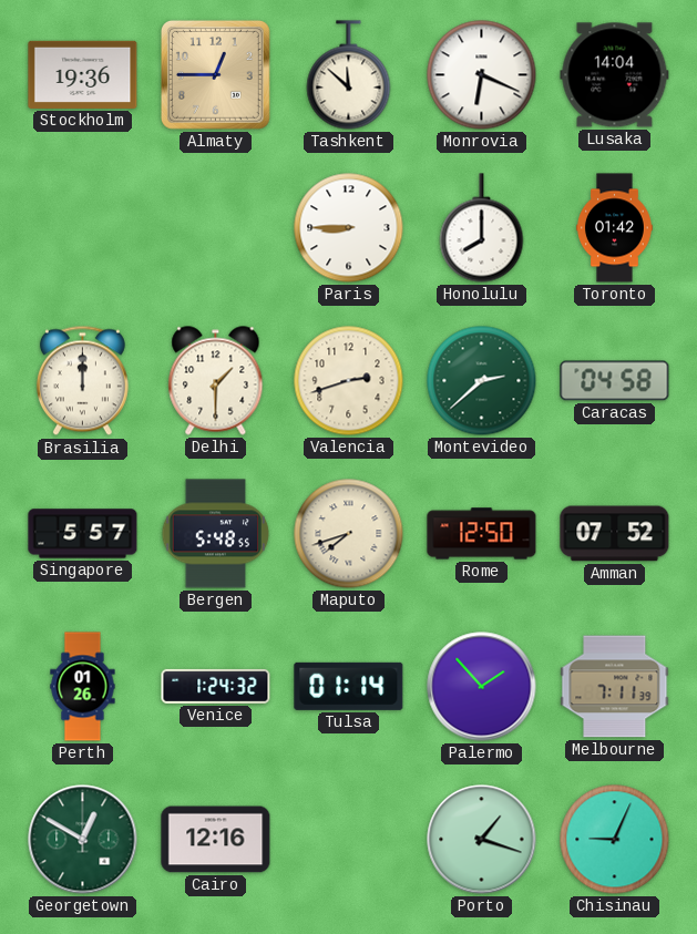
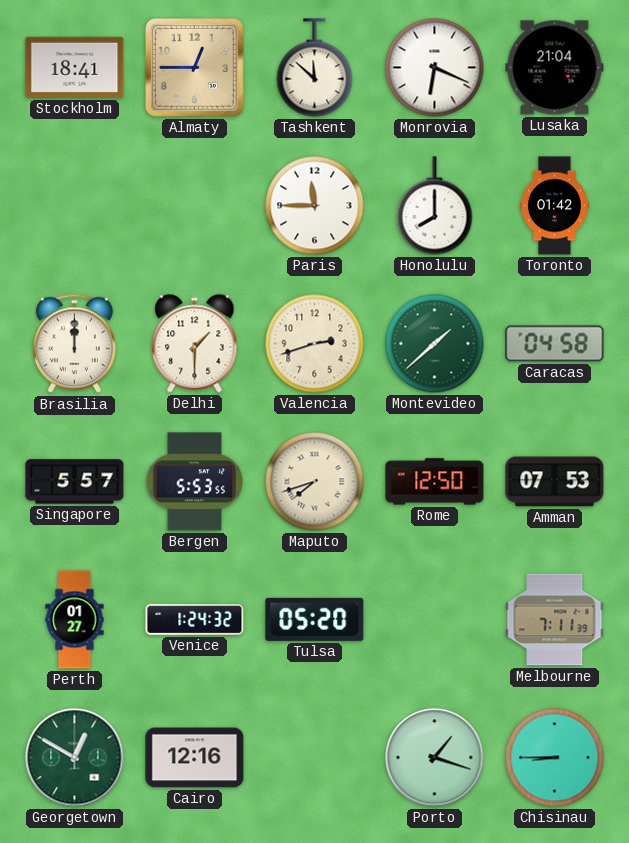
Stockholm: 19:36 -> 18:41
Lusaka: 14:04 -> 21:04
Paris: 8:45 -> 11:45
Montevideo: 2:38 -> 1:38
Bergen: 5:48 -> 5:53
Amman: 07:52 -> 07:53
Perth: 01:26 -> 01:27
Tulsa: 01:14 -> 05:20
Palermo: 1:53 -> none
Chisinau: 9:04 -> 8:45
